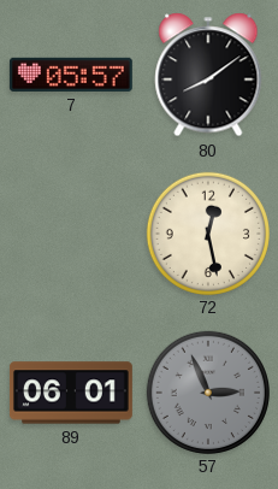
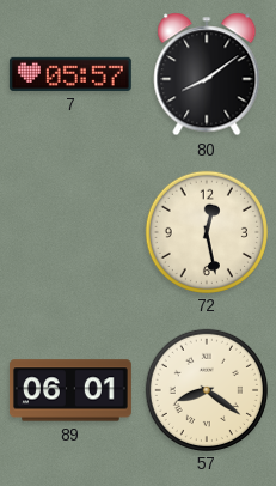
57: 2:56 -> 8:21
57 dial: grey -> cream
